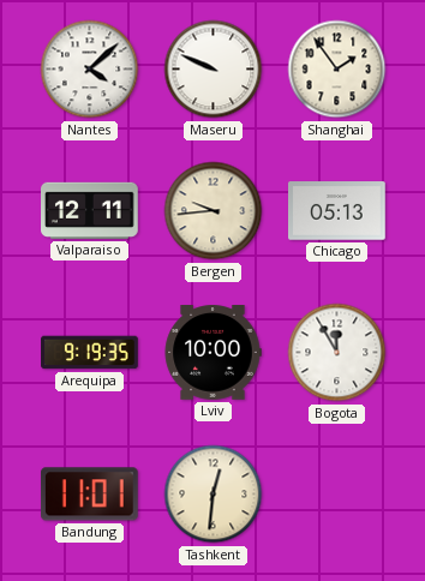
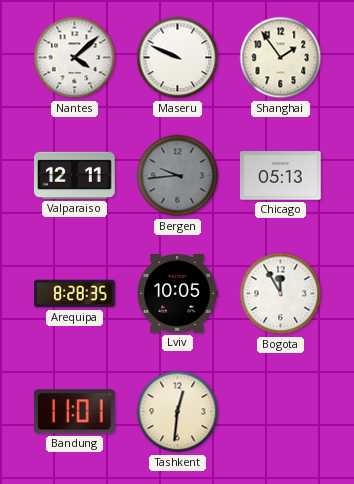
Bergen dial: cream -> grey
Arequipa: 9:19 -> 8:28
Lviv: 10:00 -> 10:05
